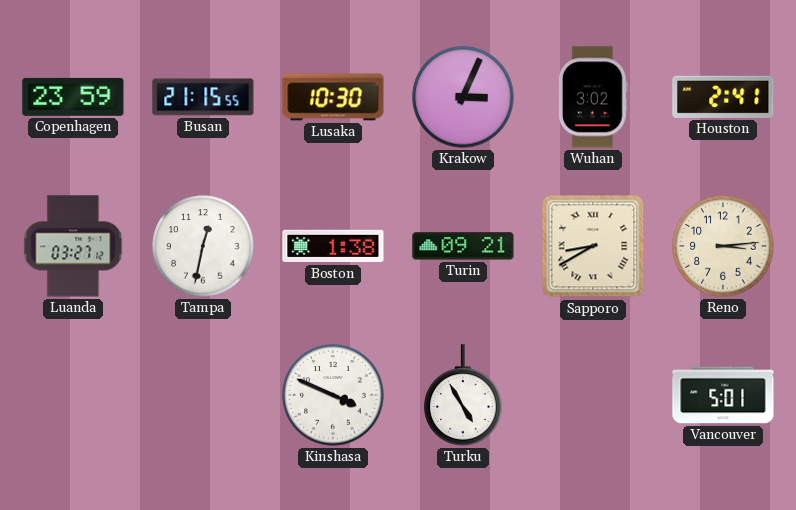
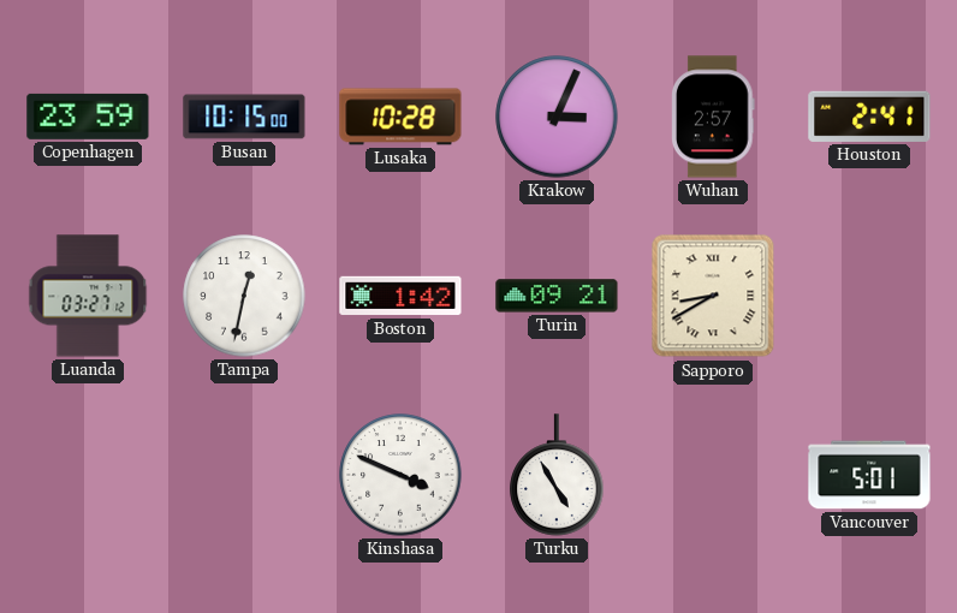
Busan: 21:15 -> 10:15
Lusaka: 10:30 -> 10:28
Wuhan: 3:02 -> 2:57
Boston: 1:38 -> 1:42
Reno: 3:14 -> none
